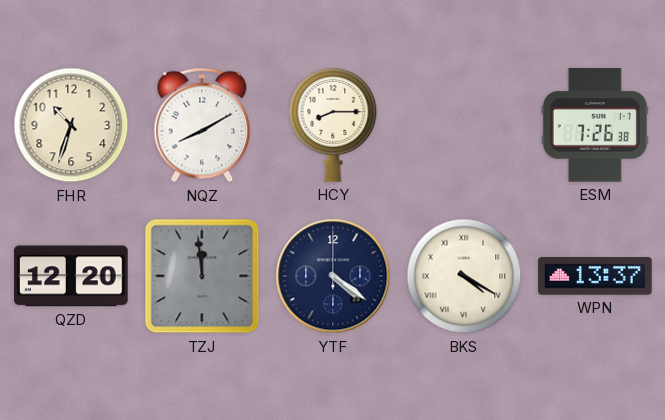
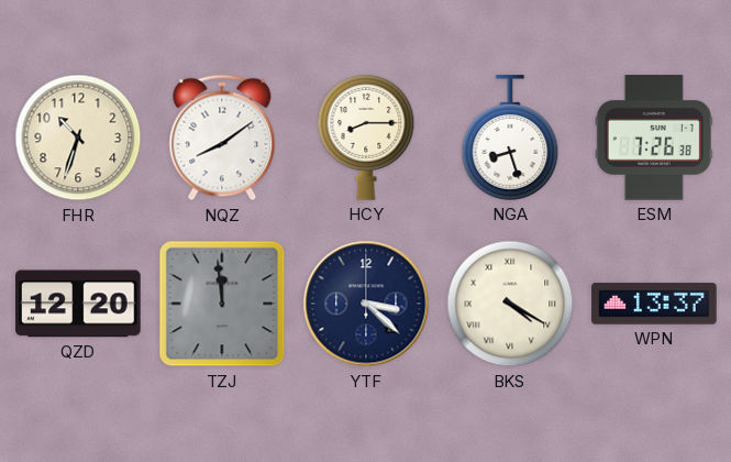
NQZ: 8:10 -> 8:09
NGA: none -> 8:27
YTF: 4:21 -> 3:22
